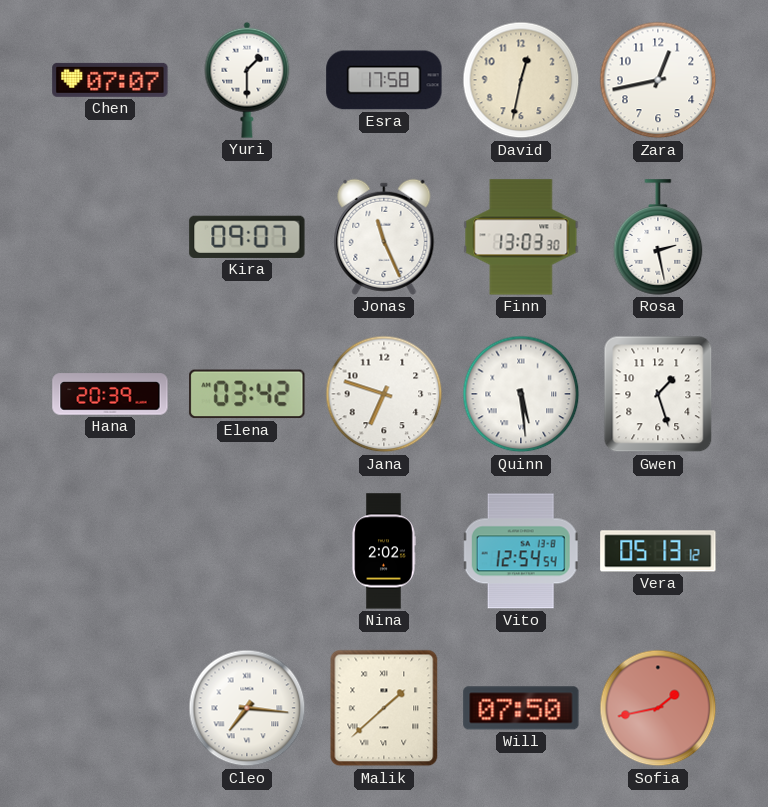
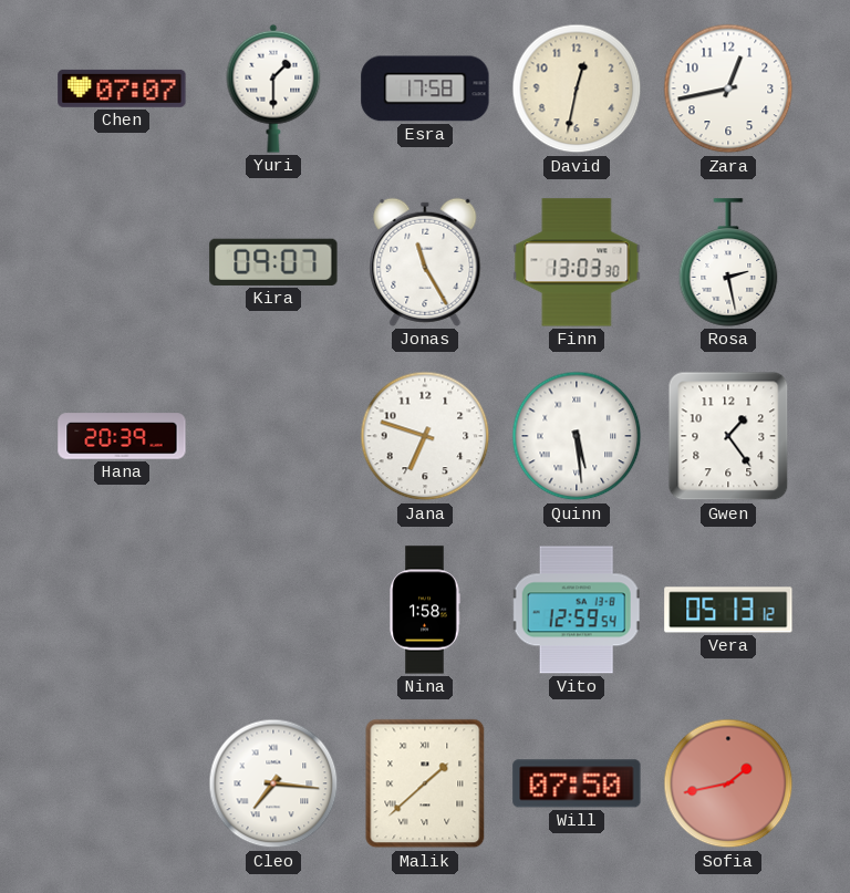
Jonas: 11:26 -> 11:25
Elena: 03:42 -> none
Gwen: 1:27 -> 1:24
Nina: 2:02 -> 1:58
Vito: 12:54 -> 12:59
